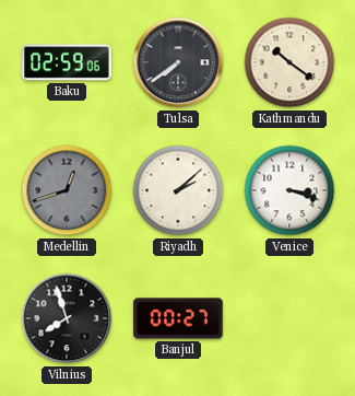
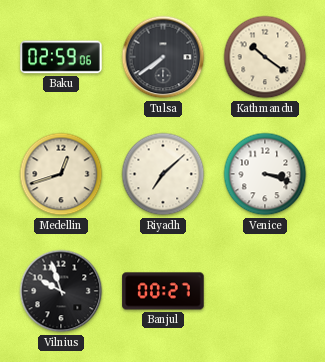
Medellin dial: grey -> cream
Riyadh: 2:08 -> 7:08
Vilnius: 7:57 -> 9:57
